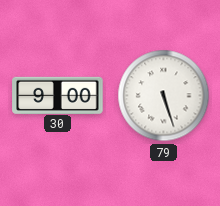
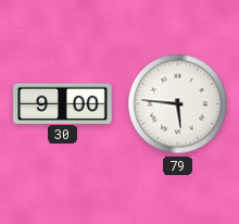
79: 5:27 -> 5:46
